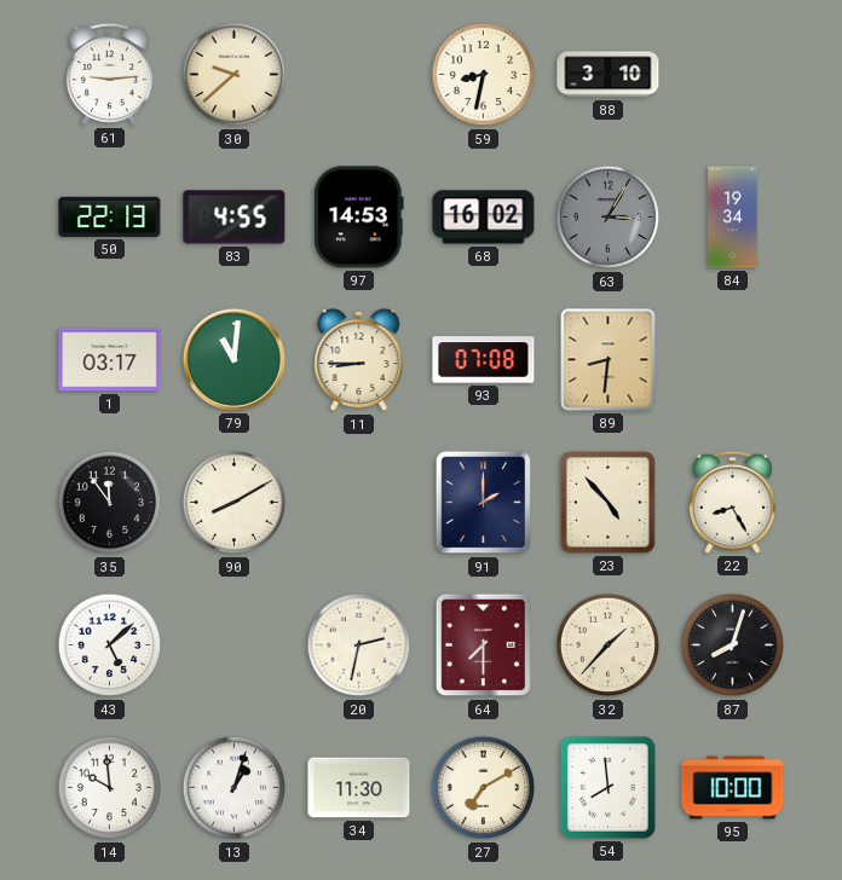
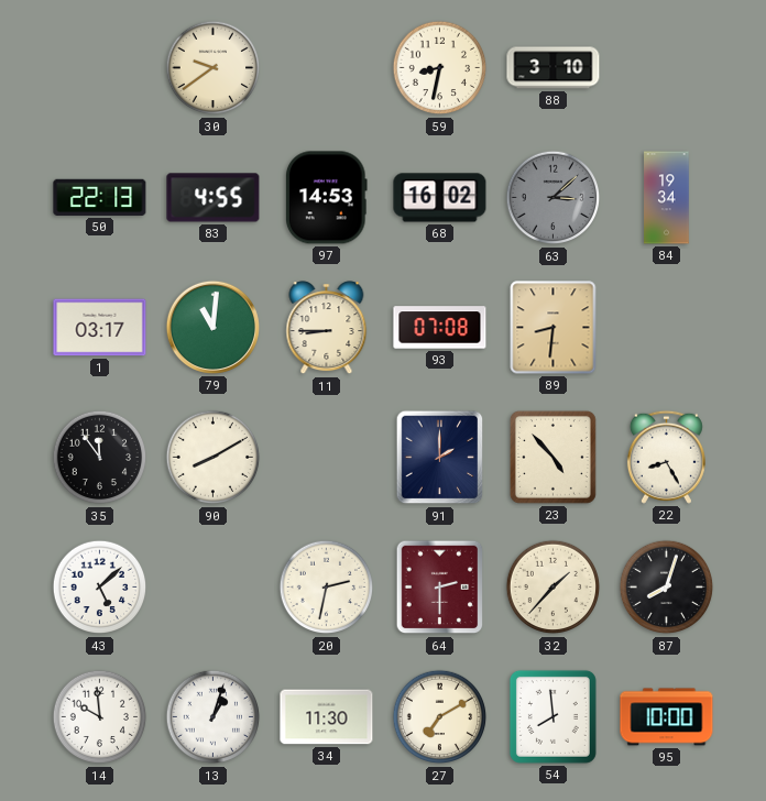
61: 9:14 -> none
30: 9:38 -> 9:39
63: 3:05 -> 3:08
64: 7:30 -> 2:30
